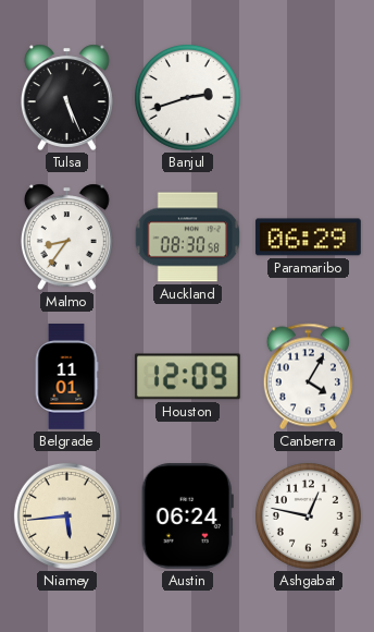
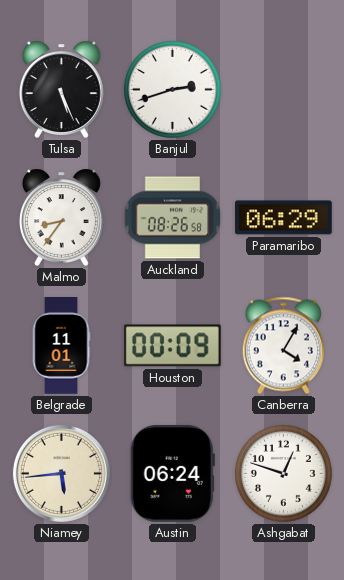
Auckland: 08:30 -> 08:26
Houston: 12:09 -> 00:09
Ashgabat: 12:47 -> 12:48
